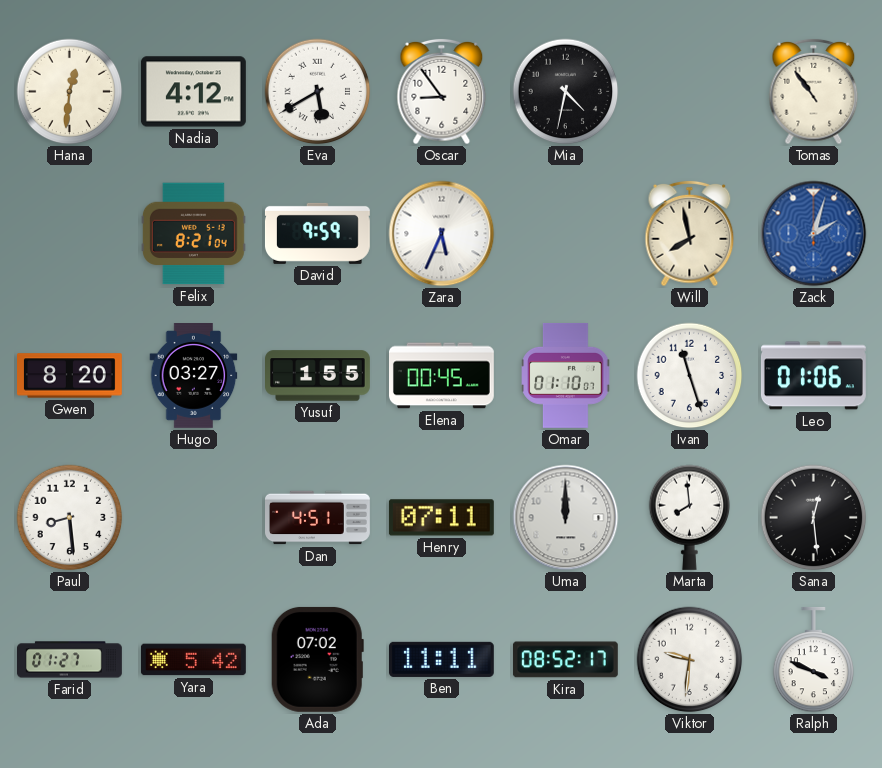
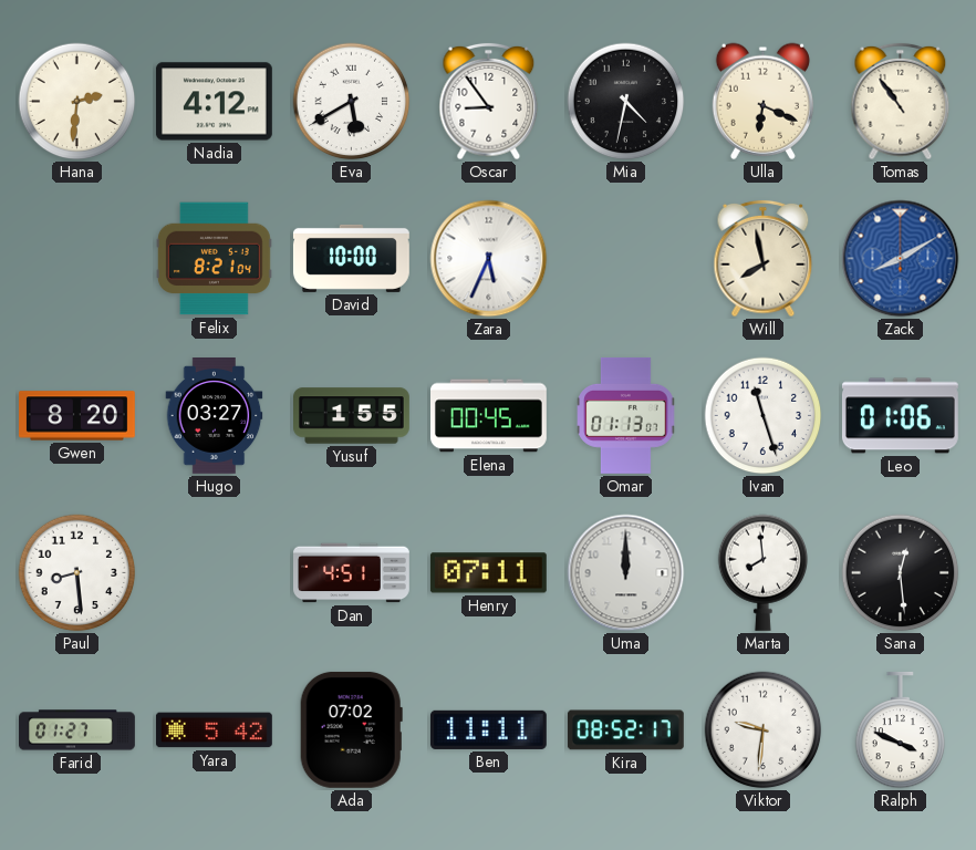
Hana: 12:31 -> 2:31
Ulla: none -> 6:19
David: 9:59 -> 10:00
Zack: 2:03 -> 8:10
Omar: 01:10 -> 01:13
